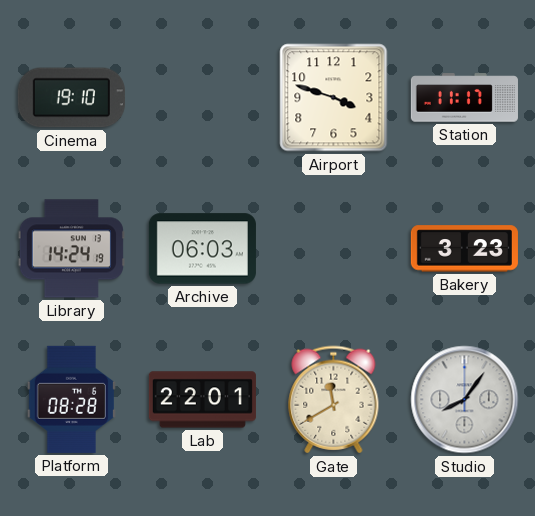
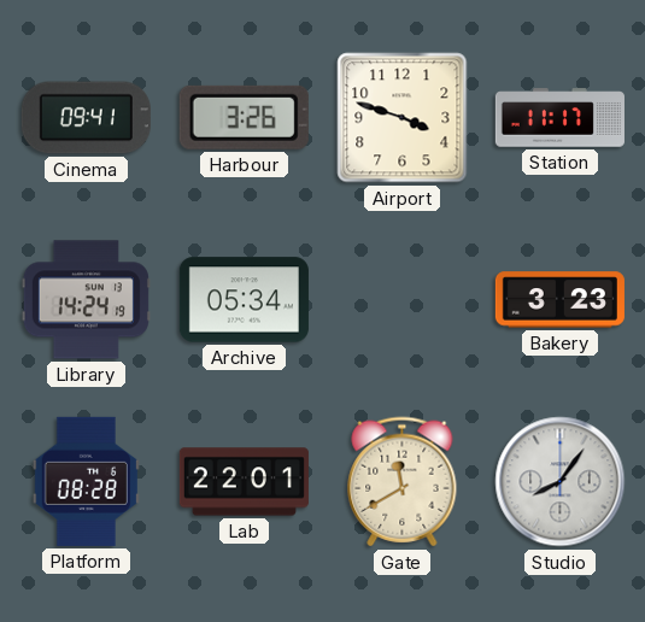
Cinema: 19:10 -> 09:41
Harbour: none -> 3:26
Archive: 06:03 -> 05:34
